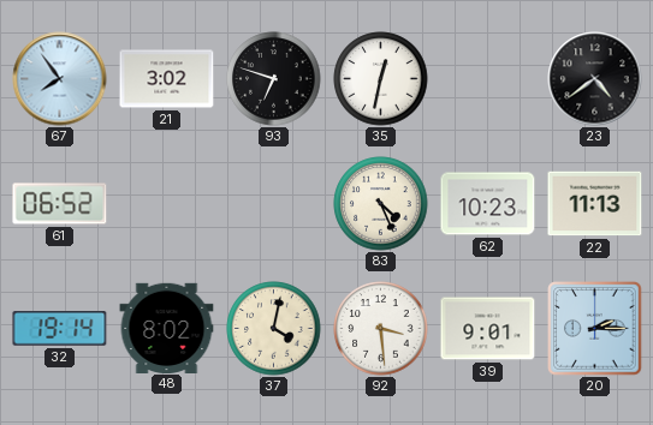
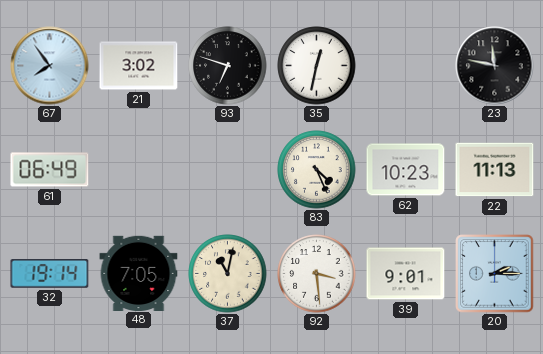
23: 4:39 -> 11:47
61: 06:52 -> 06:49
48: 8:02 -> 7:05
37: 4:02 -> 11:02
